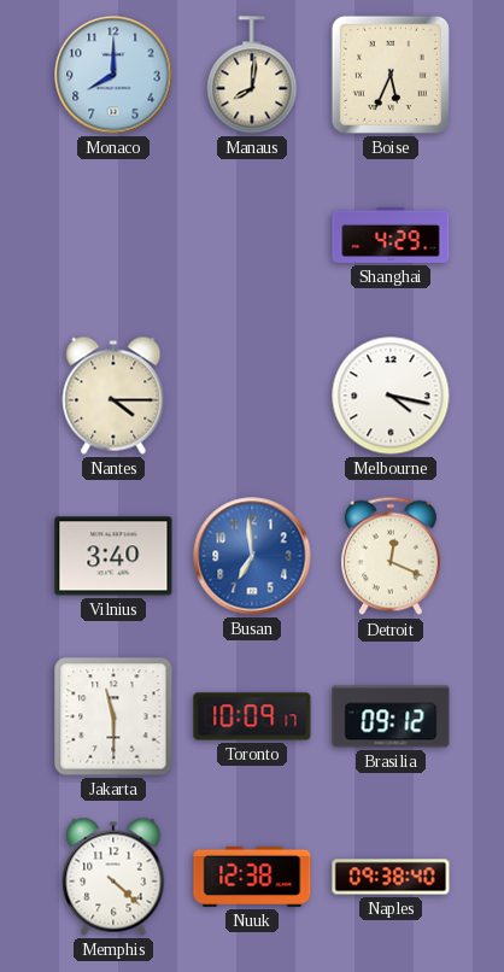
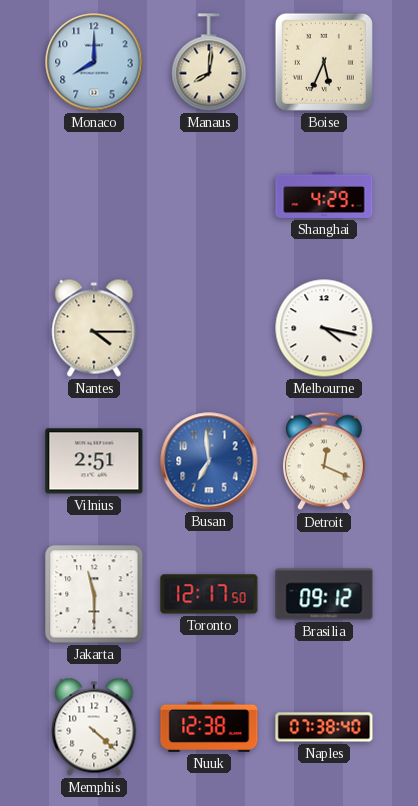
Vilnius: 3:40 -> 2:51
Toronto: 10:09 -> 12:17
Naples: 09:38 -> 07:38
